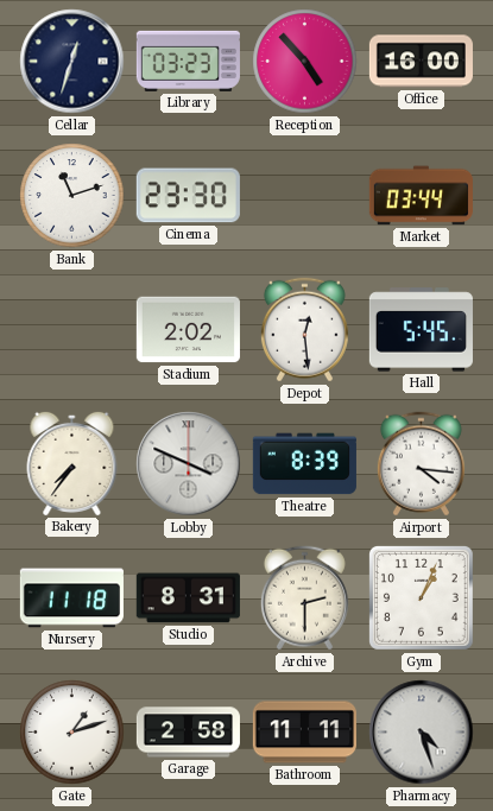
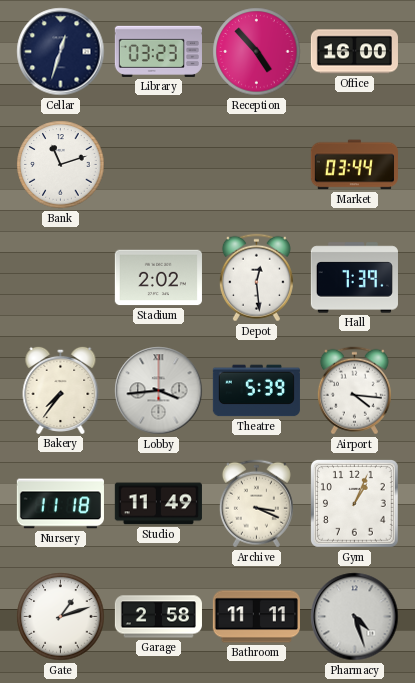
Cinema: 23:30 -> none
Hall: 5:45 -> 7:39
Lobby: 3:49 -> 3:44
Theatre: 8:39 -> 5:39
Studio: 8:31 -> 11:49
Archive: 2:30 -> 3:19
